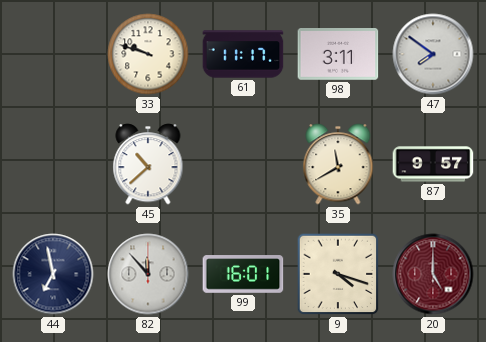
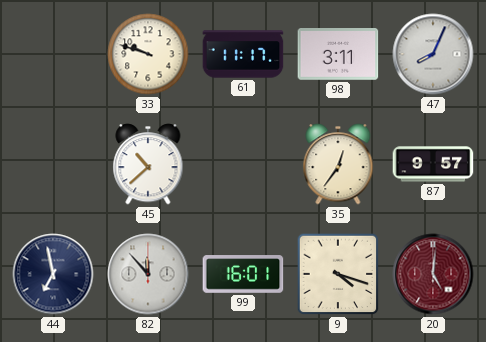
47: 7:51 -> 8:04
35: 11:40 -> 12:36
20: 5:00 -> 5:01
